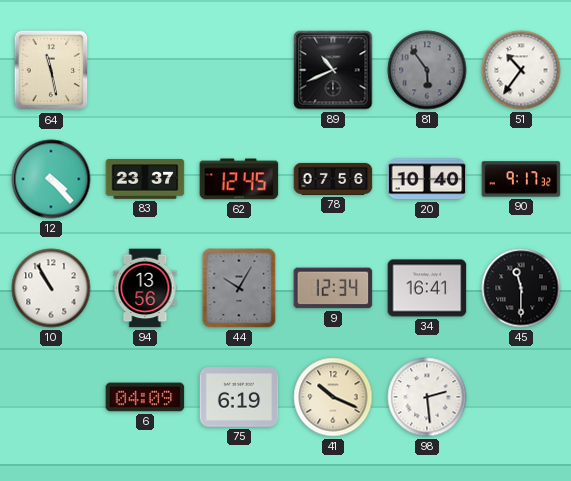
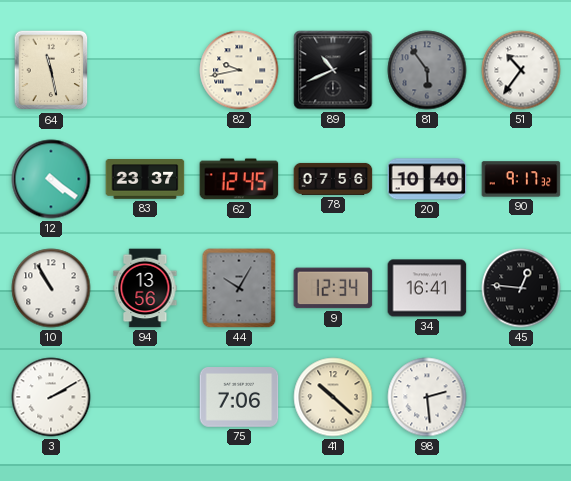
82: none -> 9:43
12: 4:23 -> 4:21
45: 11:30 -> 12:46
3: none -> 2:10
6: 04:09 -> none
75: 6:19 -> 7:06
41: 10:19 -> 10:22
